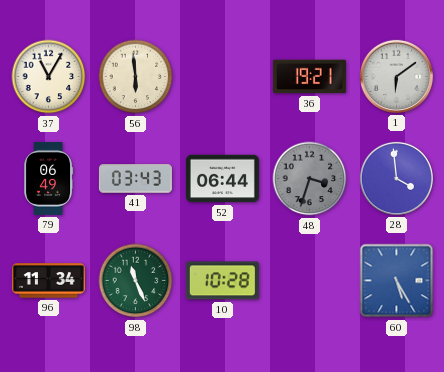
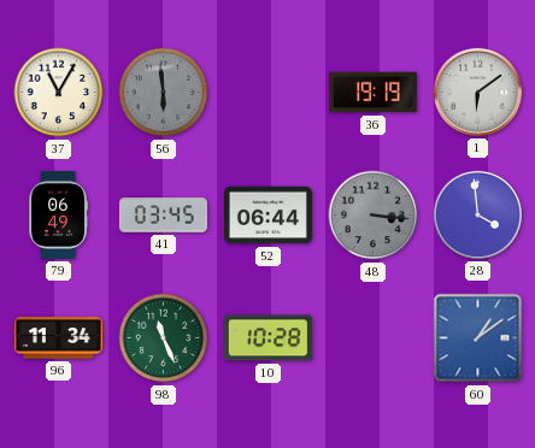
56 dial: cream -> grey
36: 19:21 -> 19:19
41: 03:43 -> 03:45
48: 3:33 -> 3:16
60: 5:25 -> 1:09
